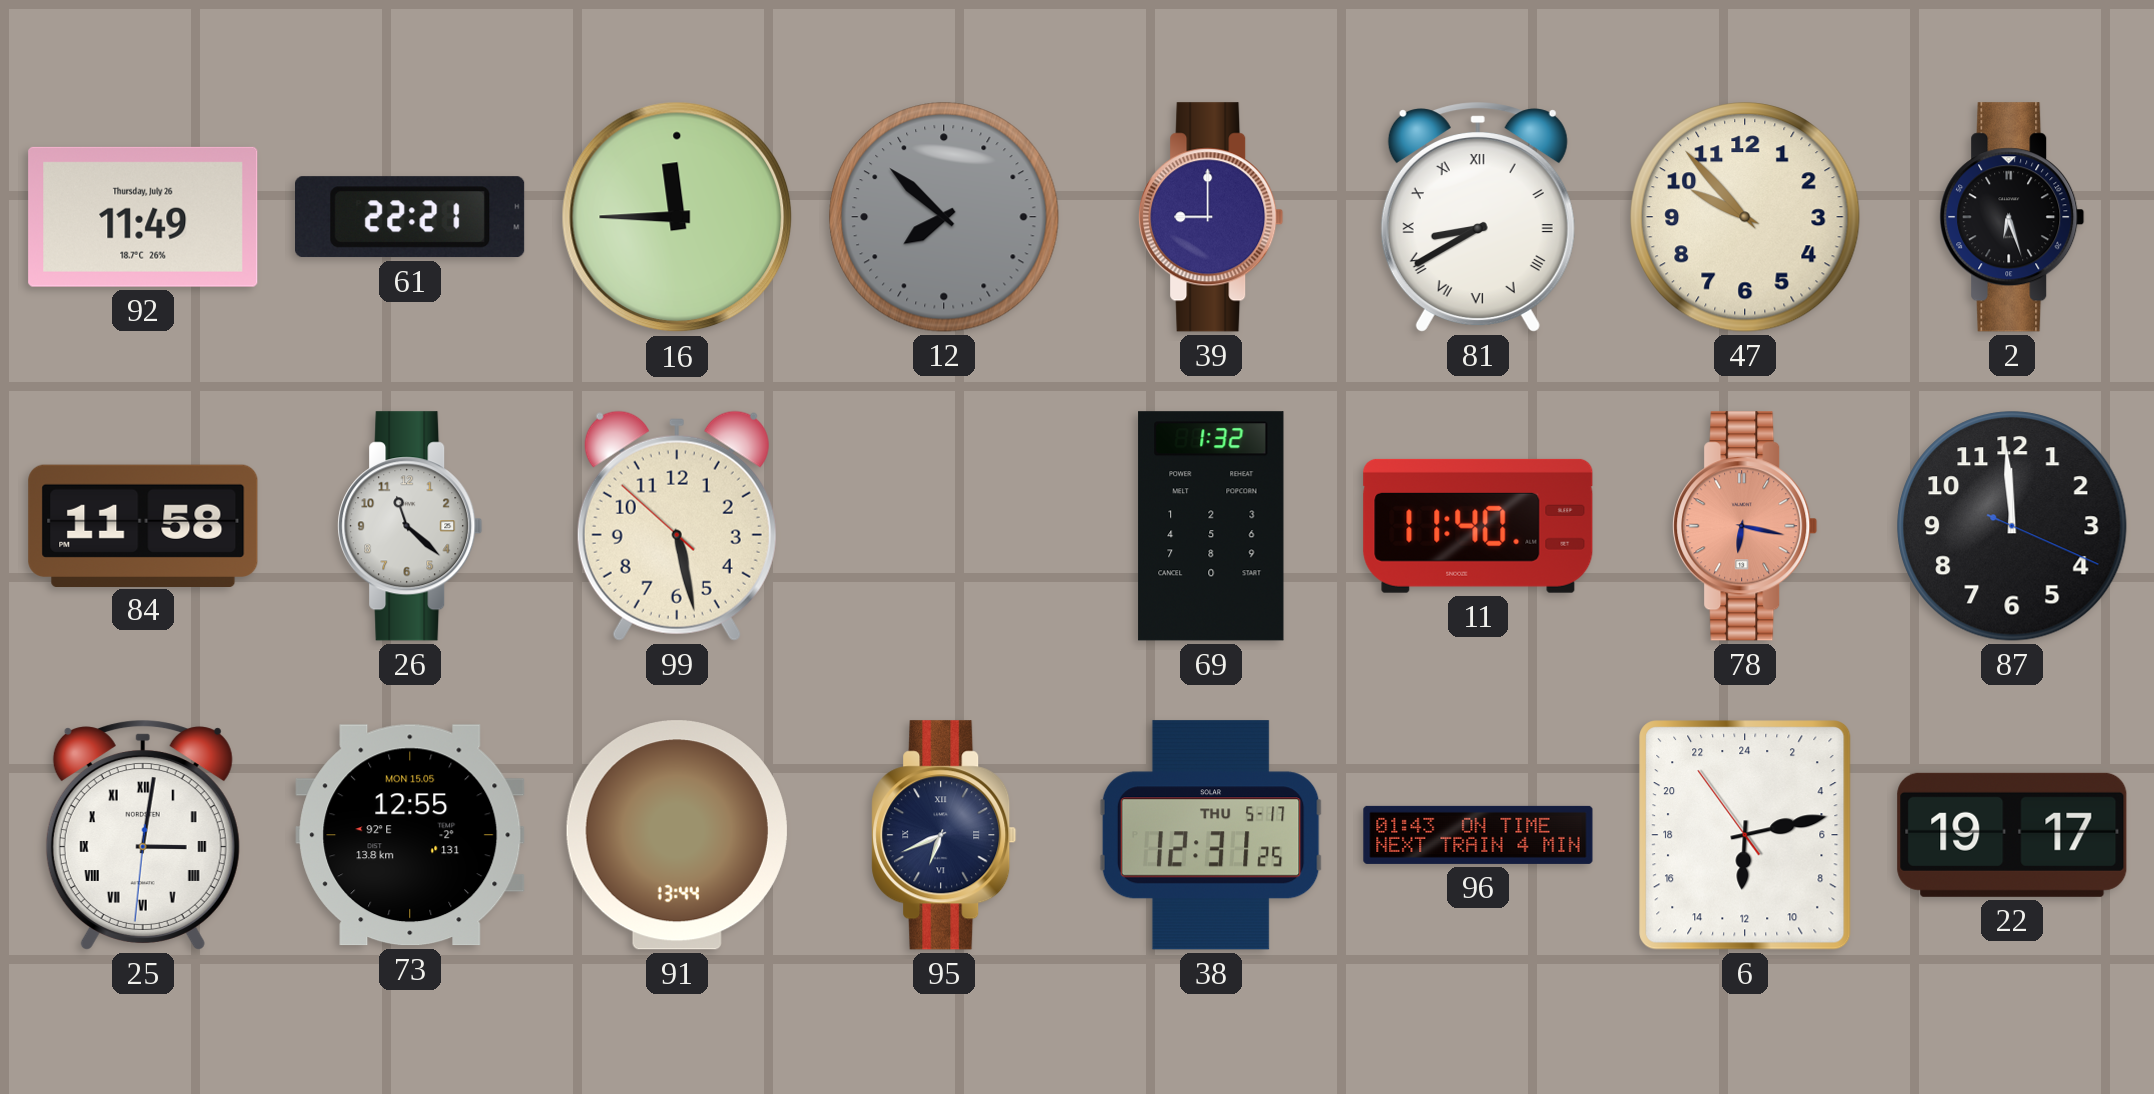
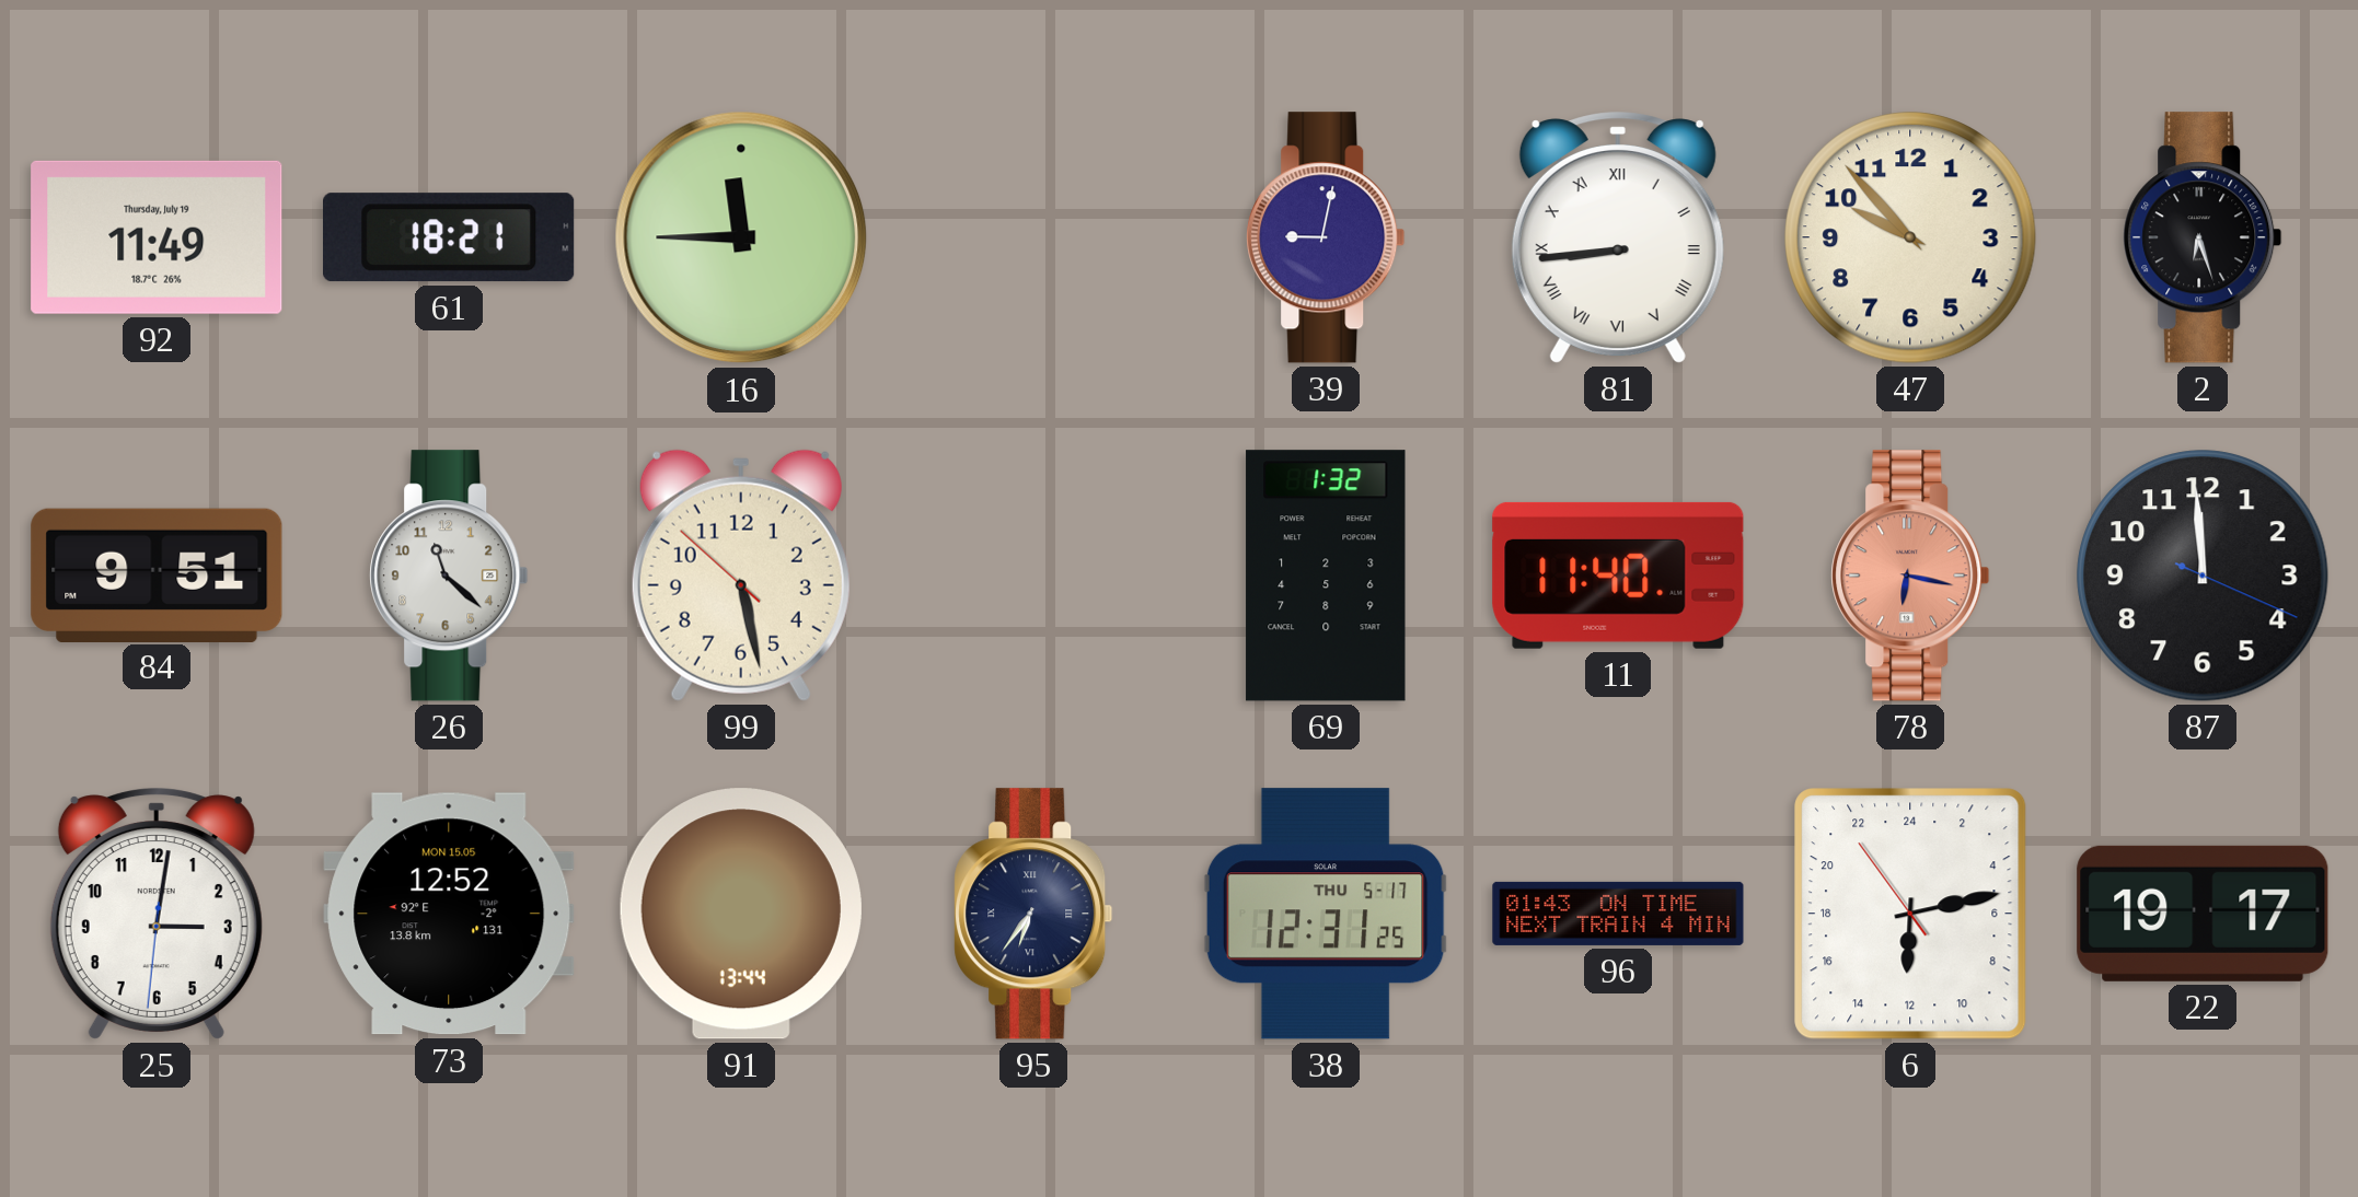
92 date: Thursday, July 26 -> Thursday, July 19
61: 22:21 -> 18:21
12: 7:52 -> none
39: 9:00 -> 9:02
81: 8:40 -> 8:44
84: 11:58 -> 9:51
25 numerals: Roman -> Arabic
73: 12:55 -> 12:52
95: 6:41 -> 6:36
